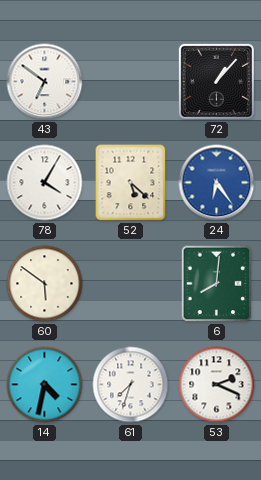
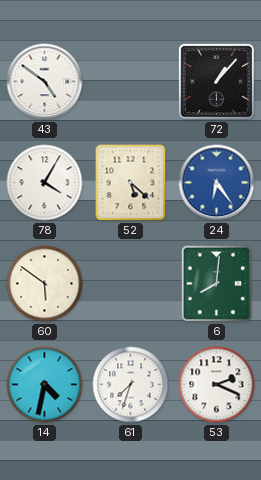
43: 6:51 -> 4:51
